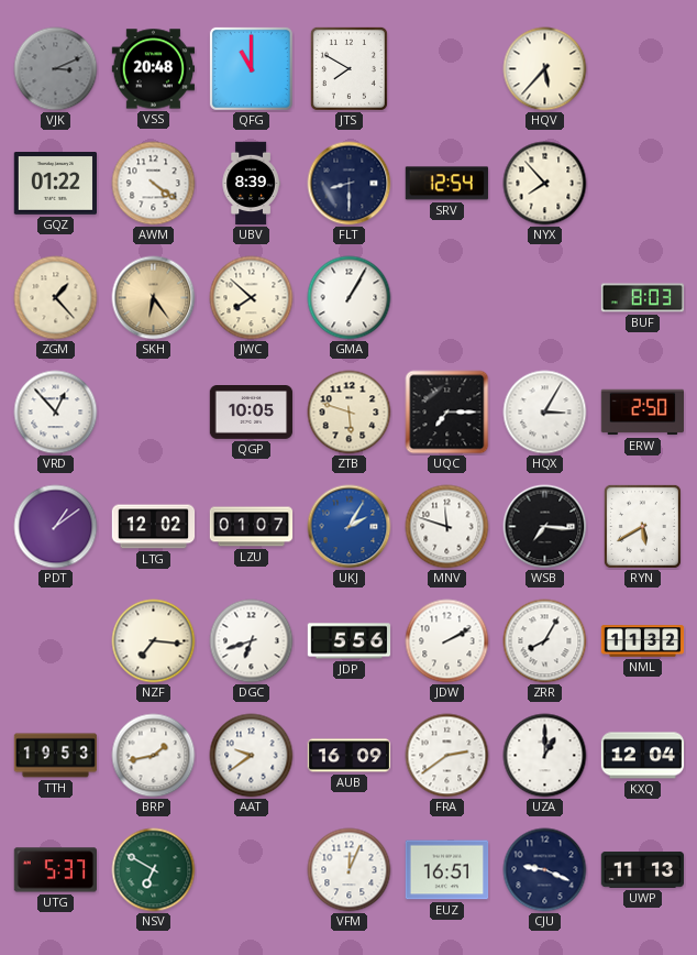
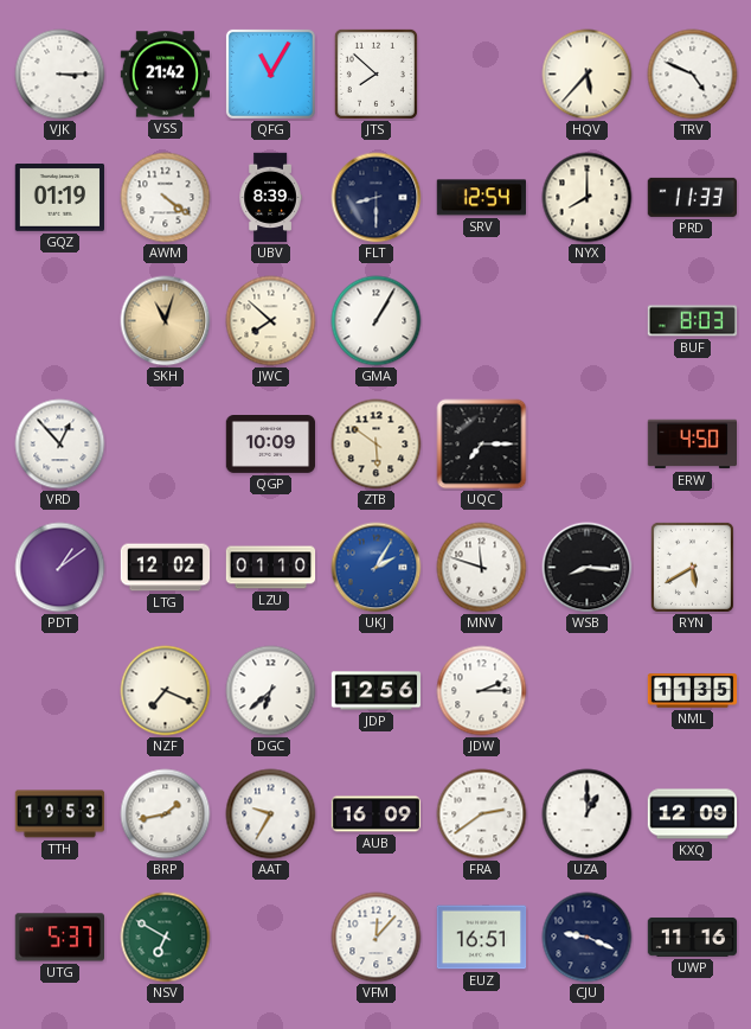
VJK: 3:11 -> 3:15
VJK dial: grey -> white
VSS: 20:48 -> 21:42
QFG: 11:00 -> 11:05
JTS: 7:50 -> 7:52
TRV: none -> 4:49
GQZ: 01:22 -> 01:19
NYX: 7:53 -> 8:00
PRD: none -> 11:33
ZGM: 1:23 -> none
SKH: 6:24 -> 11:03
QGP: 10:05 -> 10:09
ZTB: 5:48 -> 5:51
HQX: 3:05 -> none
ERW: 2:50 -> 4:50
LZU: 01:07 -> 01:10
WSB: 7:16 -> 8:16
NZF: 7:16 -> 7:19
DGC: 6:42 -> 6:38
JDP: 5:56 -> 12:56
JDW: 2:10 -> 2:15
ZRR: 8:05 -> none
NML: 11:32 -> 11:35
AAT: 9:39 -> 9:35
KXQ: 12:04 -> 12:09
VFM: 12:04 -> 12:07
UWP: 11:13 -> 11:16
